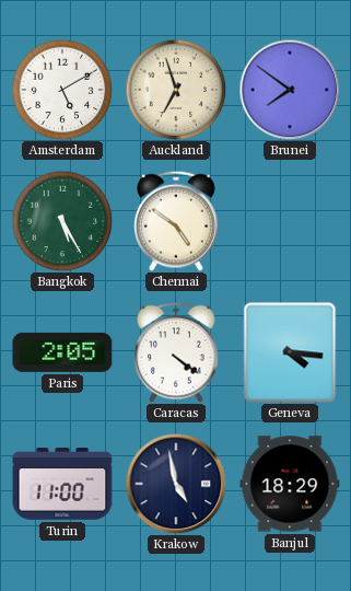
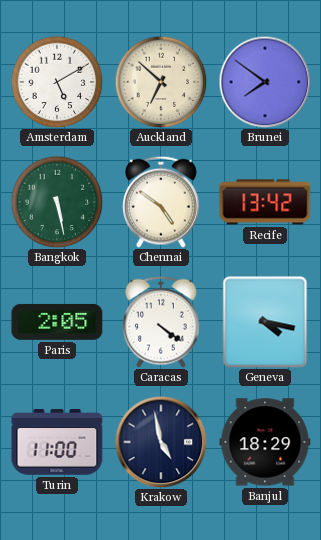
Auckland: 6:57 -> 6:52
Bangkok: 5:25 -> 5:28
Recife: none -> 13:42
Geneva: 4:16 -> 4:17
